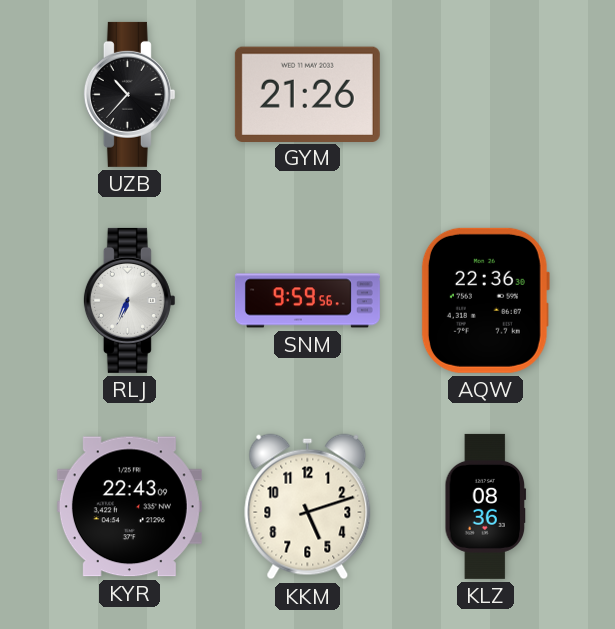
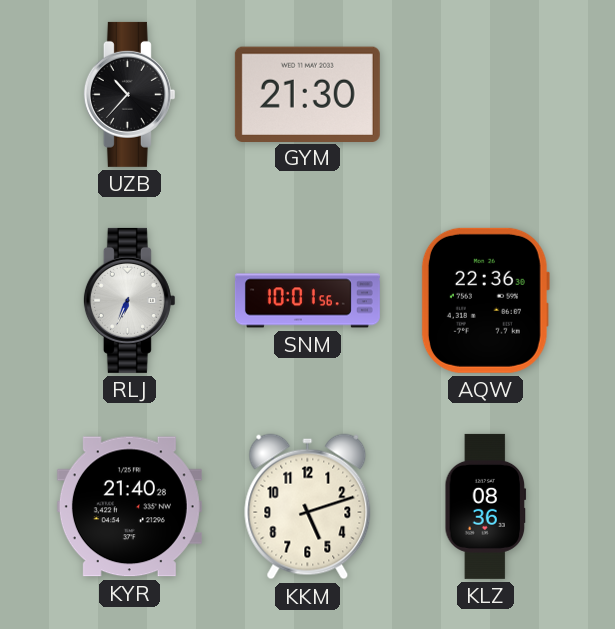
GYM: 21:26 -> 21:30
SNM: 9:59 -> 10:01
KYR: 22:43 -> 21:40
